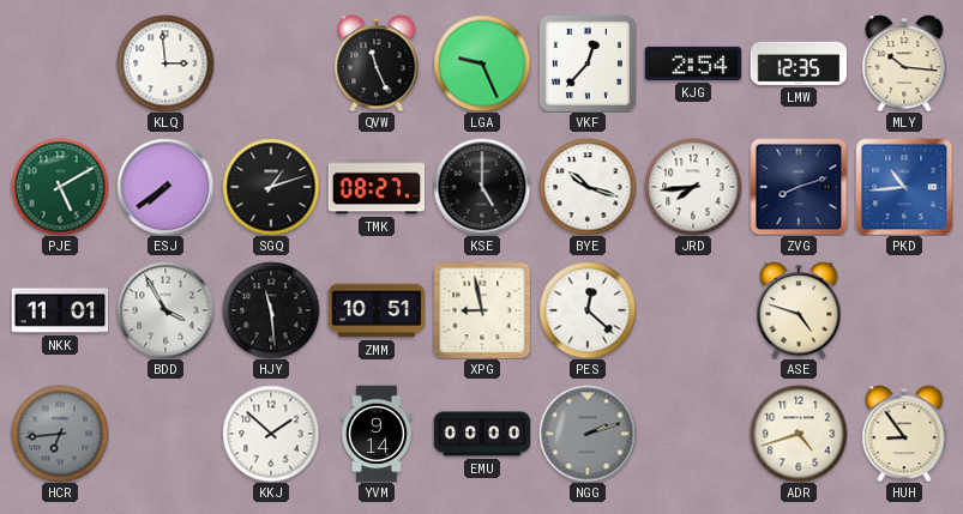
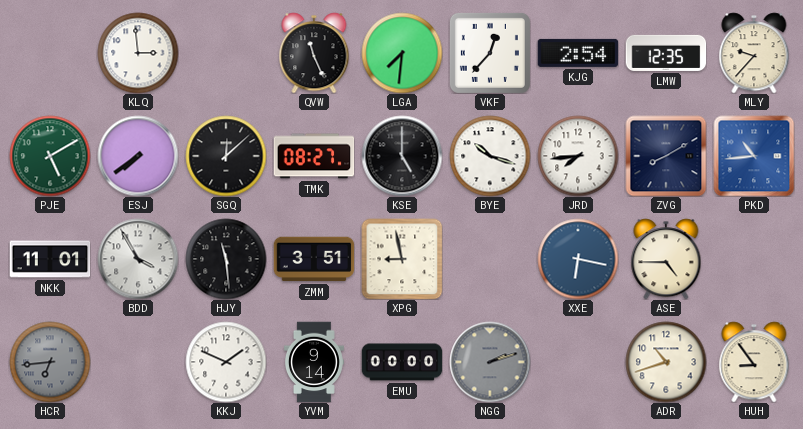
LGA: 9:26 -> 7:31
MLY: 10:16 -> 9:37
SGQ: 1:12 -> 12:08
ZVG: 8:12 -> 8:10
ZMM: 10:51 -> 3:51
PES: 12:22 -> none
XXE: none -> 6:17
ASE: 4:48 -> 4:45
KKJ: 1:52 -> 1:49
ADR: 4:42 -> 10:42
